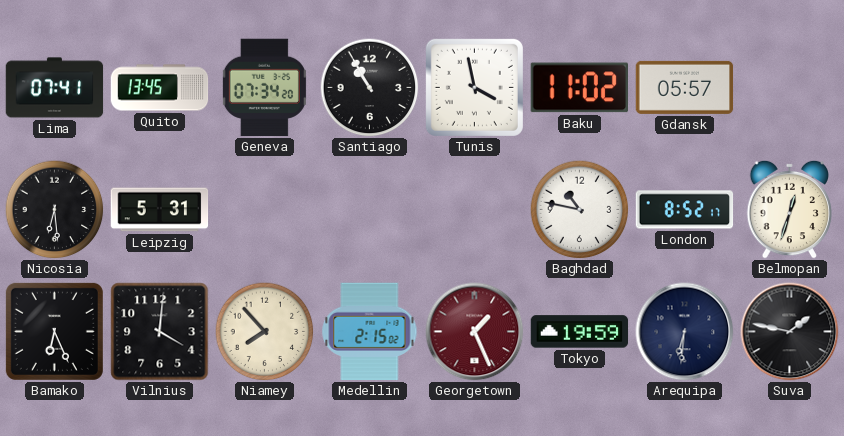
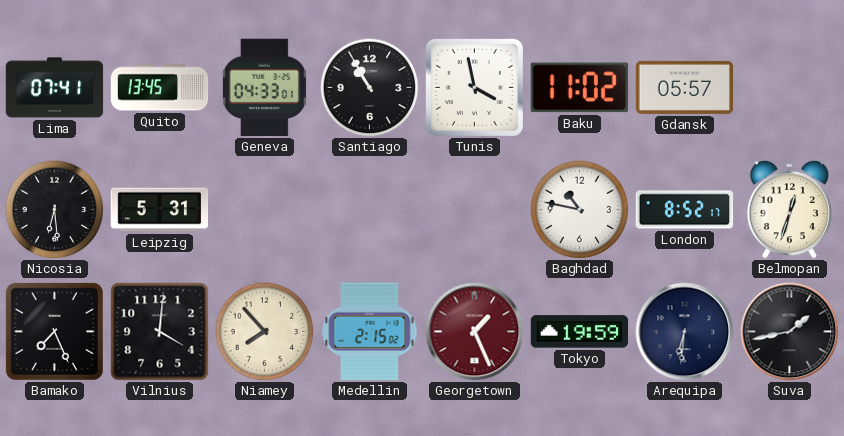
Geneva: 07:34 -> 04:33
Bamako: 6:26 -> 7:26
Suva: 1:47 -> 1:43
